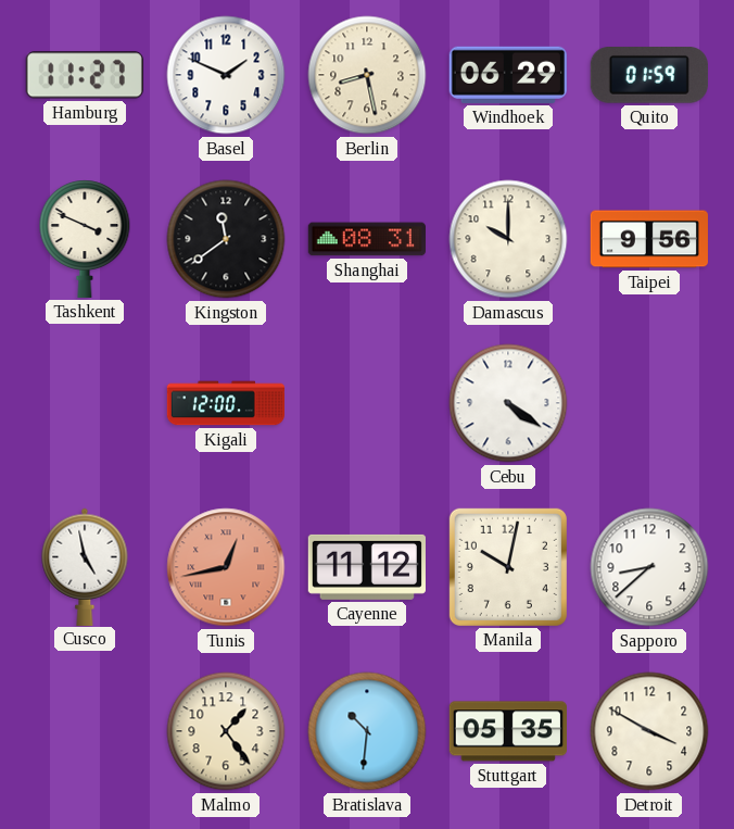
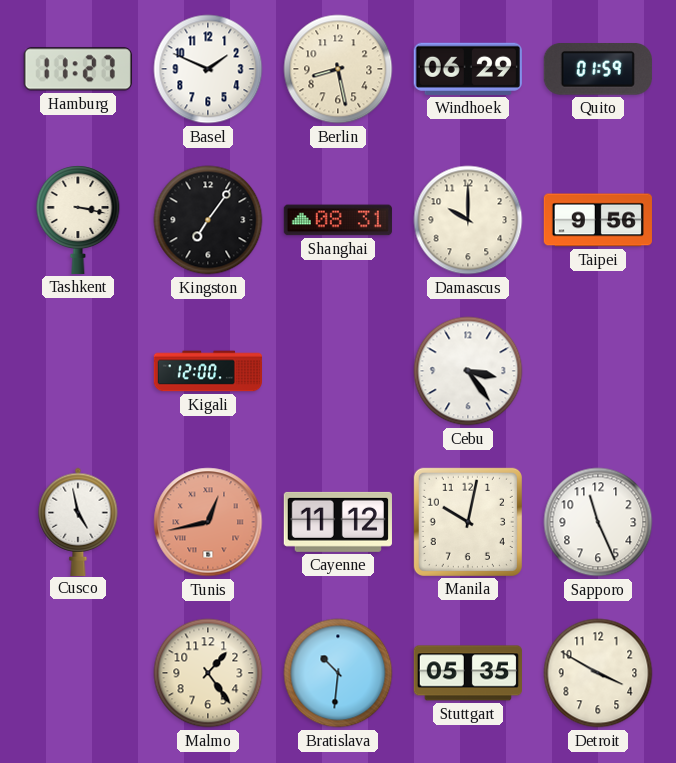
Tashkent: 3:49 -> 3:17
Kingston: 11:39 -> 7:06
Cebu: 4:21 -> 3:24
Sapporo: 8:38 -> 11:26
